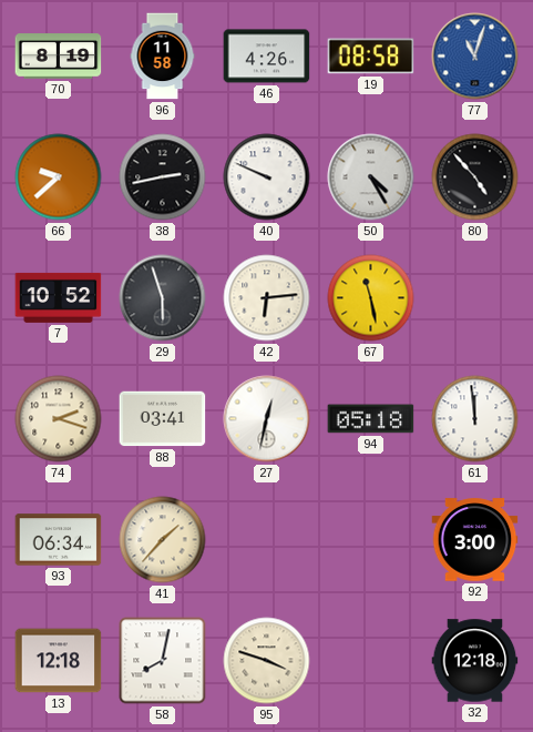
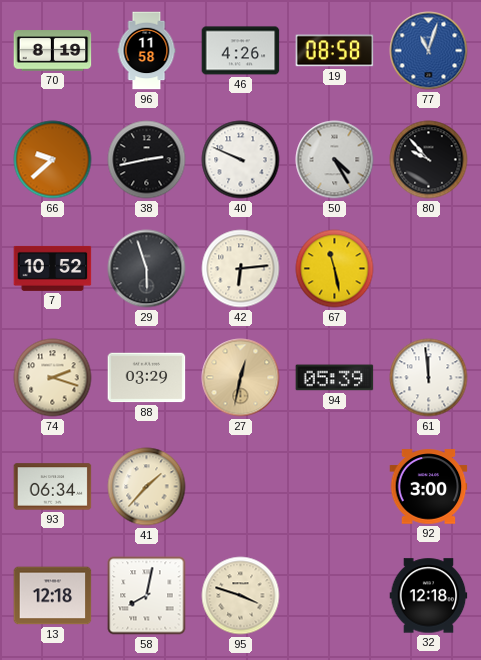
80: 4:53 -> 9:53
88: 03:41 -> 03:29
27 dial: white -> champagne
94: 05:18 -> 05:39
